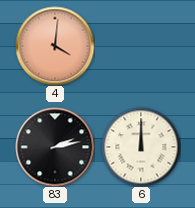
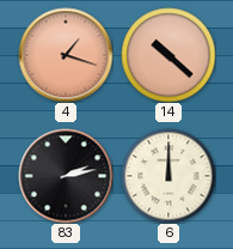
4: 4:01 -> 1:18
14: none -> 10:22
